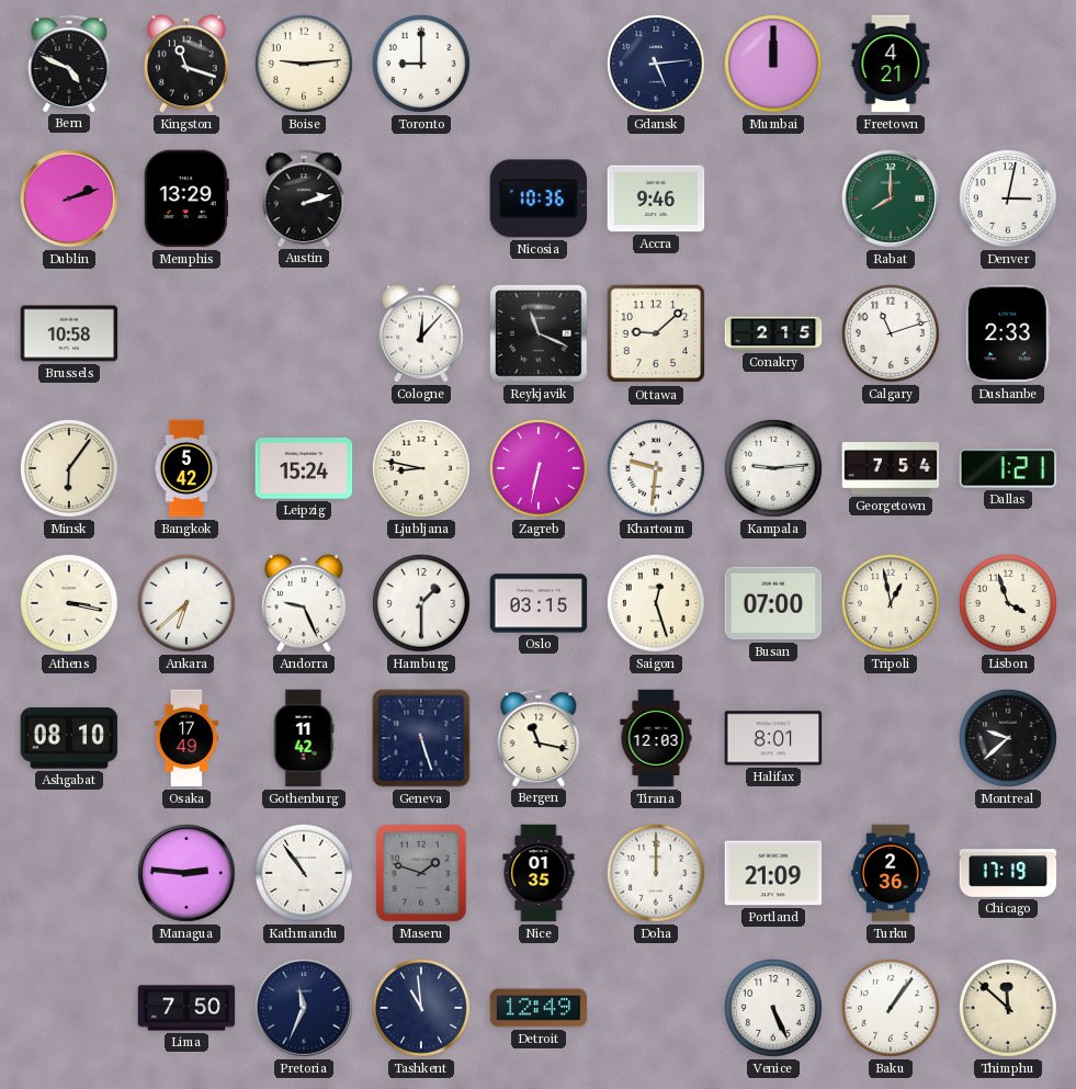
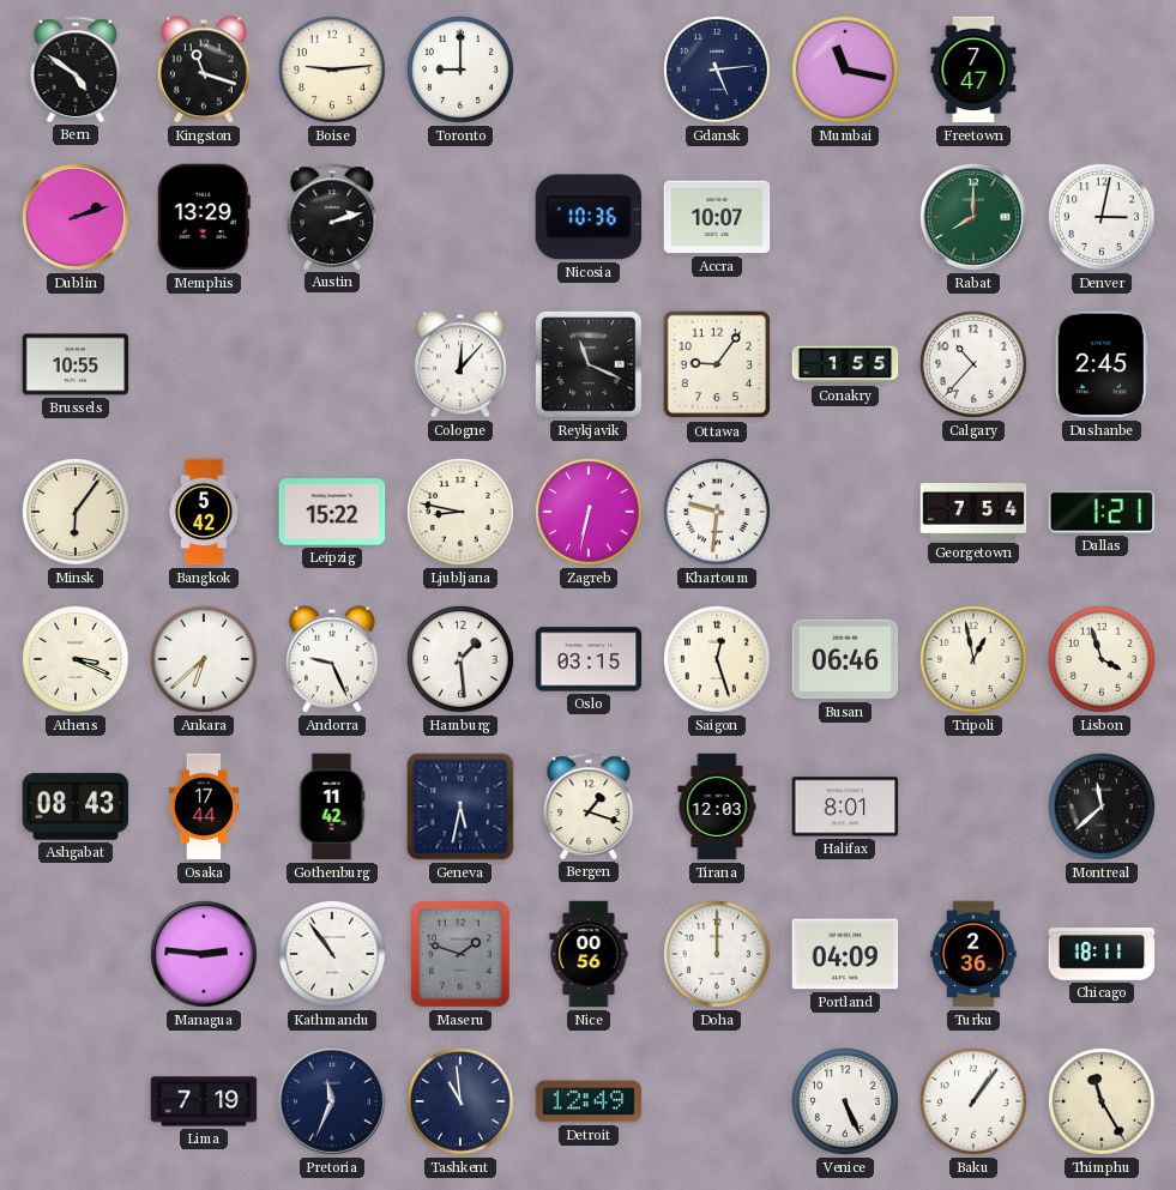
Bern: 4:49 -> 4:51
Mumbai: 12:00 -> 11:17
Freetown: 4:21 -> 7:47
Accra: 9:46 -> 10:07
Brussels: 10:58 -> 10:55
Ottawa: 9:08 -> 9:06
Conakry: 2:15 -> 1:55
Calgary: 11:12 -> 10:37
Dushanbe: 2:33 -> 2:45
Leipzig: 15:24 -> 15:22
Kampala: 9:14 -> none
Athens: 3:17 -> 3:19
Hamburg: 1:30 -> 1:29
Busan: 07:00 -> 06:46
Ashgabat: 08:10 -> 08:43
Osaka: 17:49 -> 17:44
Geneva: 5:27 -> 5:32
Bergen: 11:17 -> 1:18
Montreal: 9:38 -> 11:38
Nice: 01:35 -> 00:56
Portland: 21:09 -> 04:09
Chicago: 17:19 -> 18:11
Lima: 7:50 -> 7:19
Thimphu: 11:52 -> 11:25
